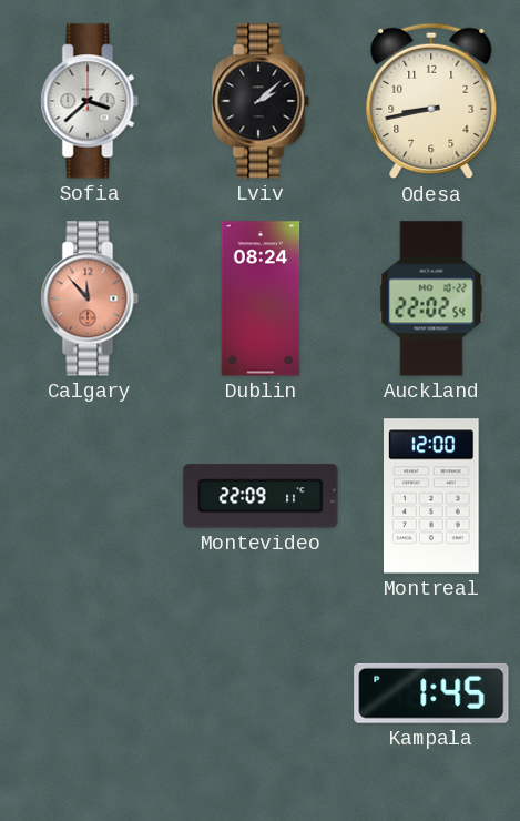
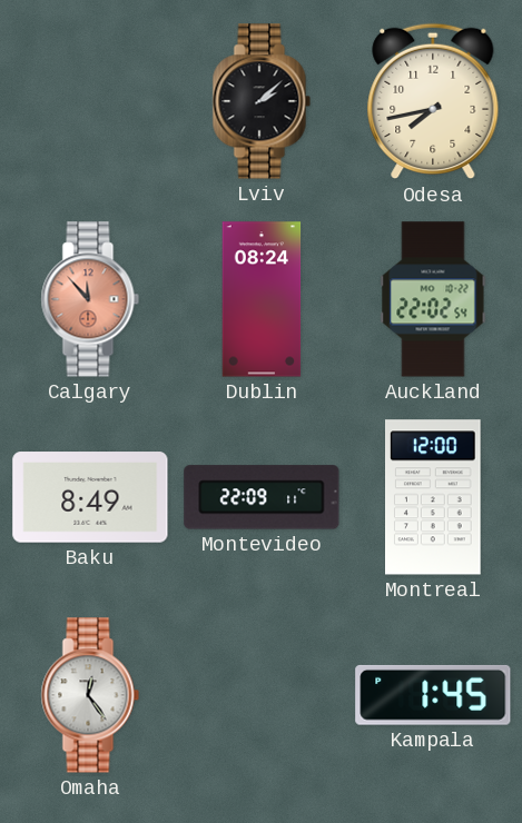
Sofia: 3:38 -> none
Odesa: 8:43 -> 7:43
Baku: none -> 8:49
Omaha: none -> 12:24
